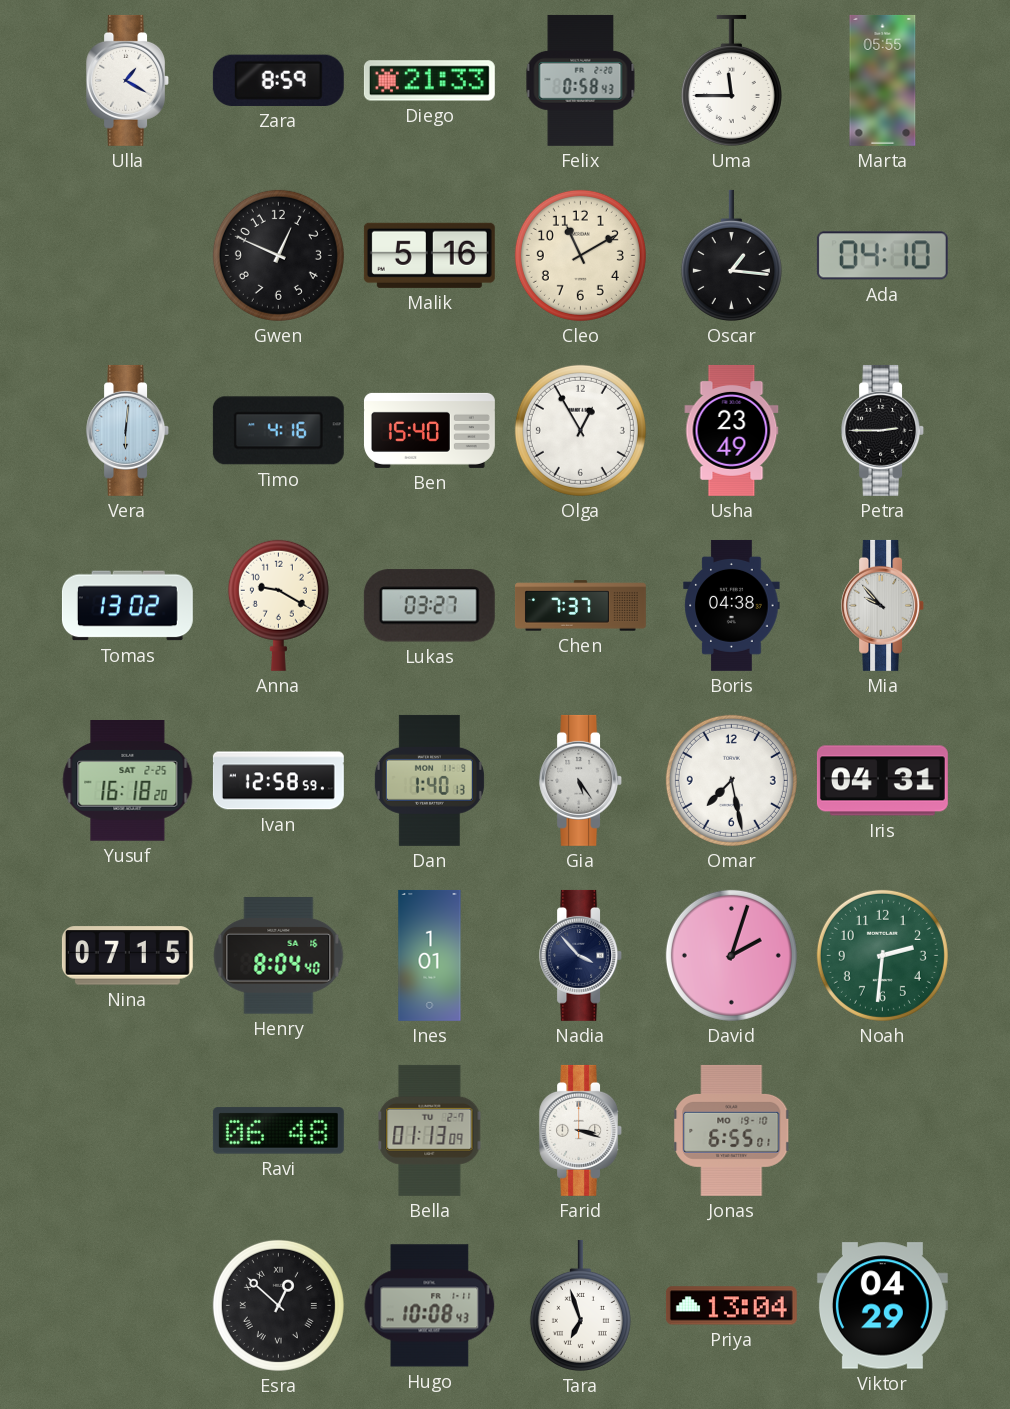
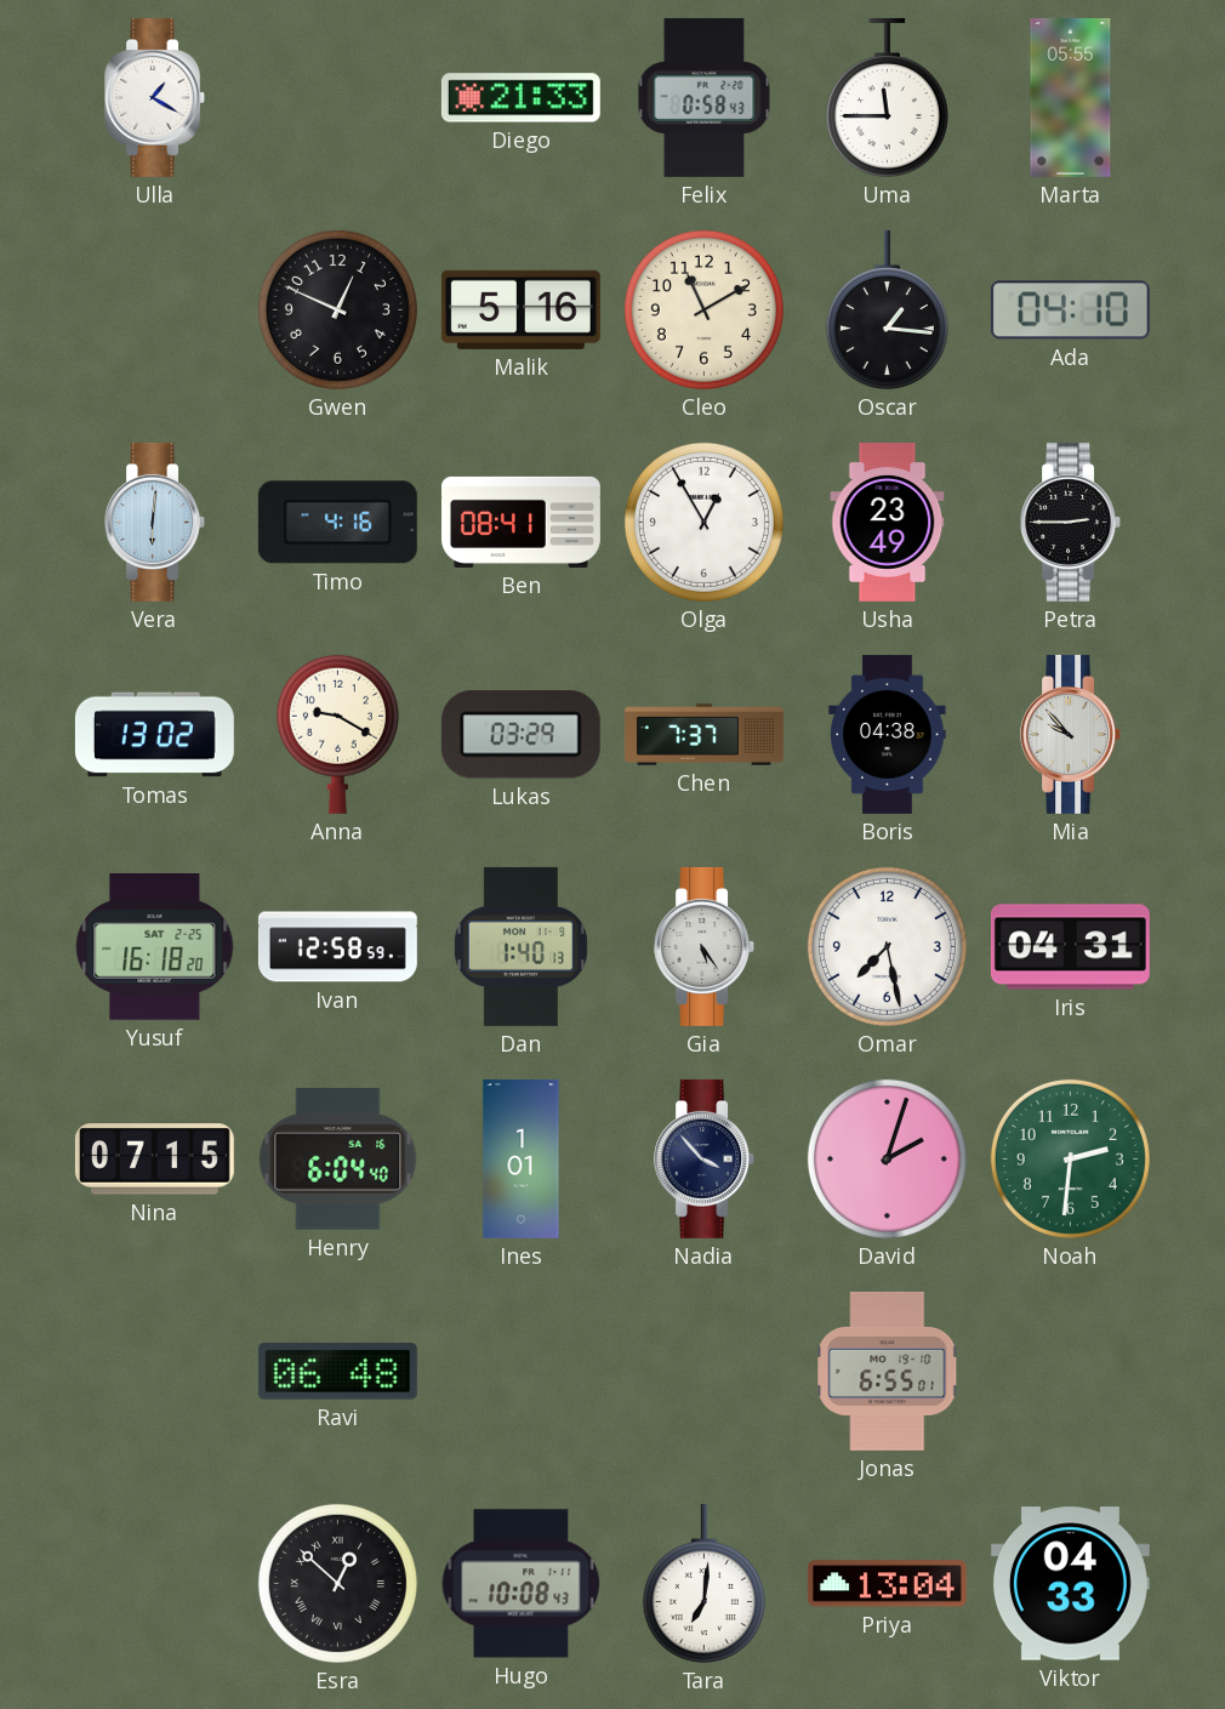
Zara: 8:59 -> none
Ben: 15:40 -> 08:41
Lukas: 03:27 -> 03:29
Henry: 8:04 -> 6:04
Bella: 01:13 -> none
Farid: 3:18 -> none
Tara: 6:57 -> 7:01
Viktor: 04:29 -> 04:33
